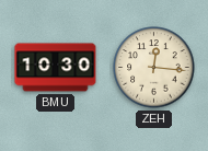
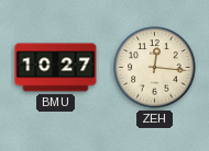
BMU: 10:30 -> 10:27
